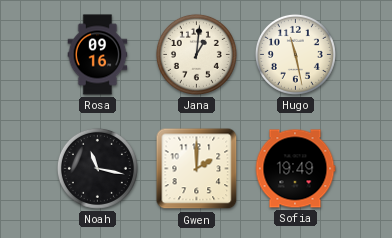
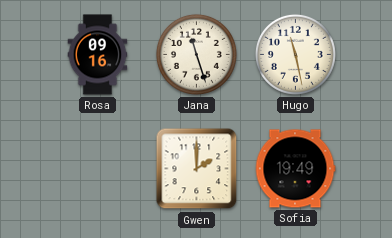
Jana: 1:01 -> 11:27
Noah: 11:17 -> none
